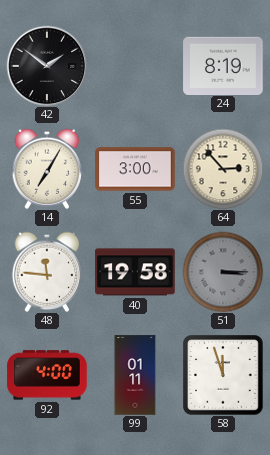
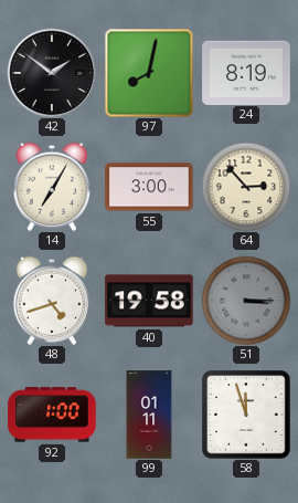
97: none -> 8:02
48: 11:46 -> 4:42
92: 4:00 -> 1:00
